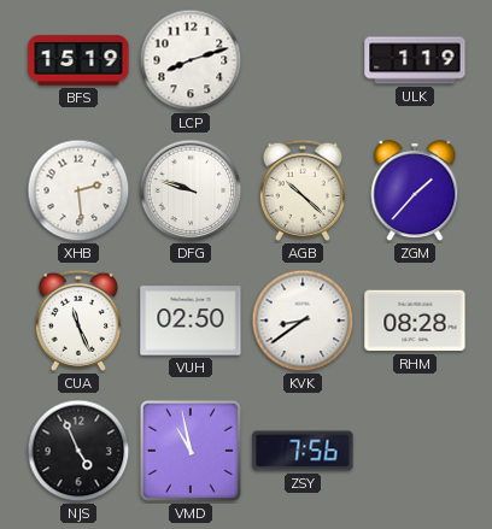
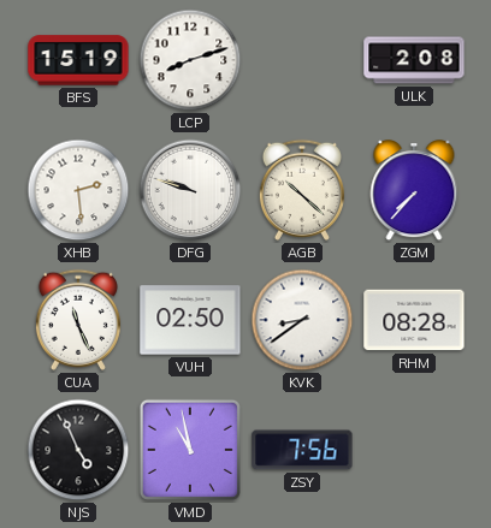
ULK: 1:19 -> 2:08
ZGM: 1:37 -> 7:37
